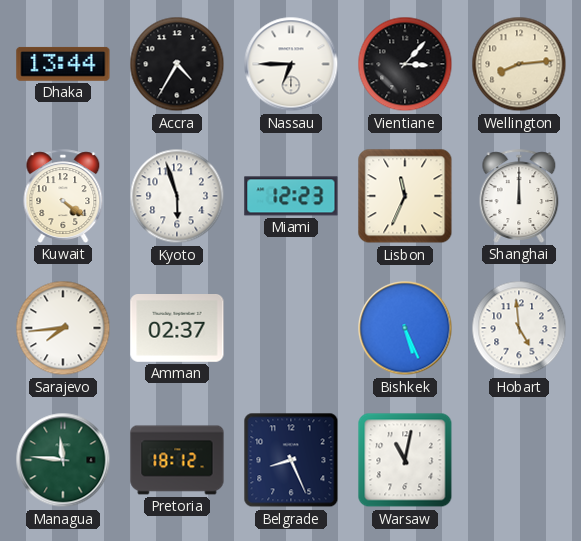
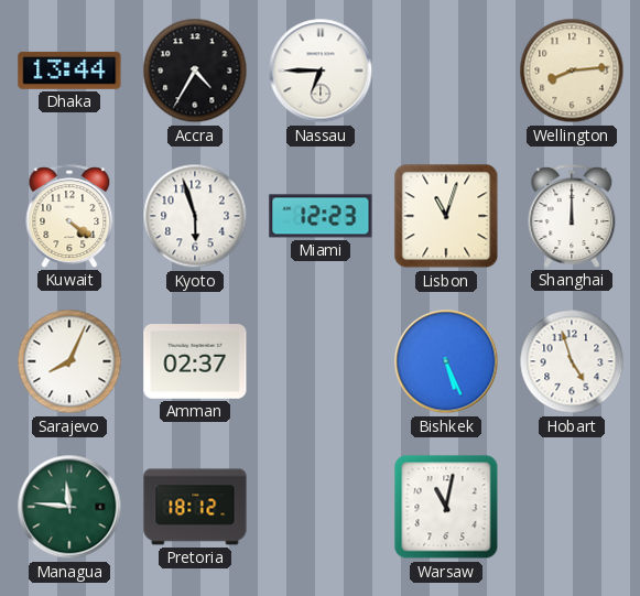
Vientiane: 3:07 -> none
Lisbon: 11:34 -> 11:03
Sarajevo: 7:44 -> 8:04
Hobart: 4:59 -> 4:57
Belgrade: 8:26 -> none
